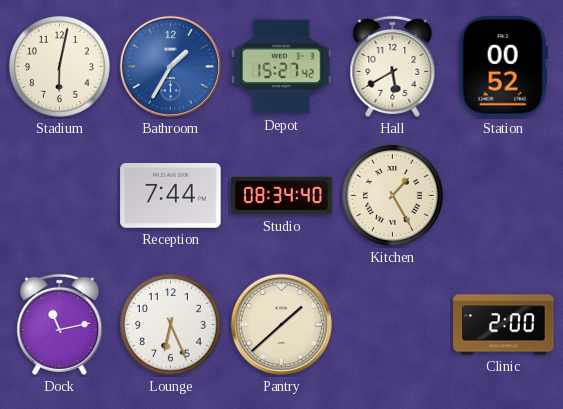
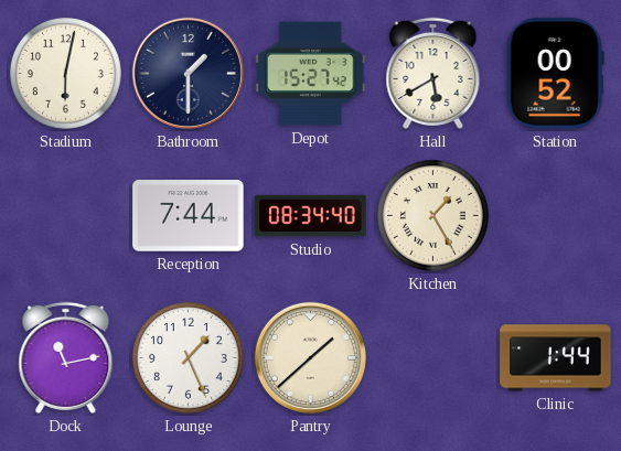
Bathroom: 1:35 -> 1:30
Bathroom dial: blue -> navy
Lounge: 6:26 -> 1:26
Clinic: 2:00 -> 1:44
